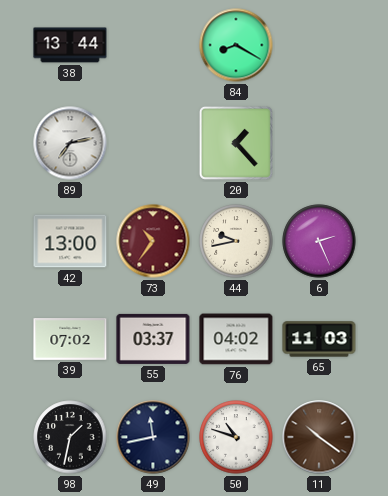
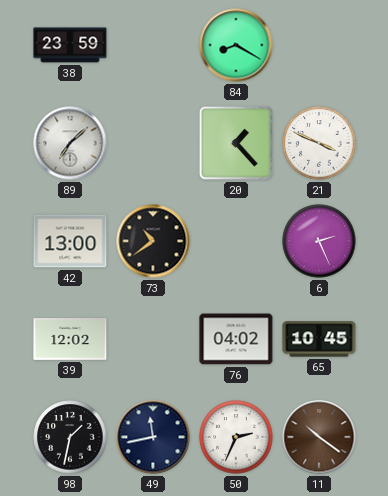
38: 13:44 -> 23:59
89: 7:13 -> 7:08
21: none -> 3:49
73: 10:36 -> 10:39
73 dial: burgundy -> black
44: 9:43 -> none
39: 07:02 -> 12:02
55: 03:37 -> none
65: 11:03 -> 10:45
50: 10:48 -> 2:34
